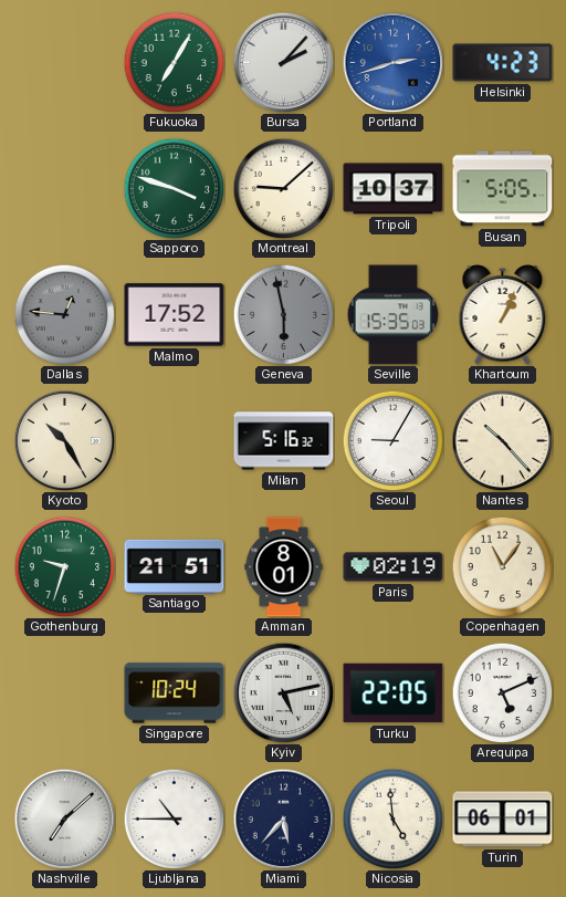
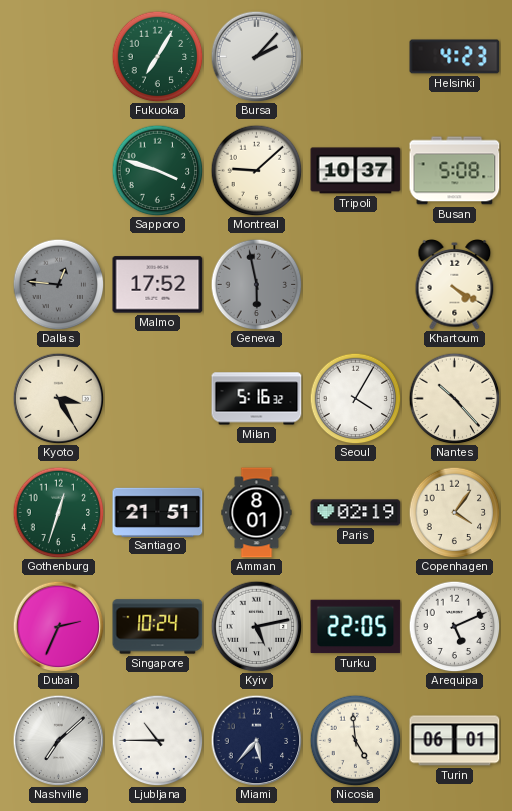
Portland: 2:42 -> none
Busan: 5:05 -> 5:08
Seville: 15:35 -> none
Khartoum: 1:04 -> 4:20
Kyoto: 10:25 -> 3:25
Seoul: 9:05 -> 4:05
Gothenburg: 9:33 -> 12:33
Copenhagen: 11:06 -> 4:06
Dubai: none -> 2:34
